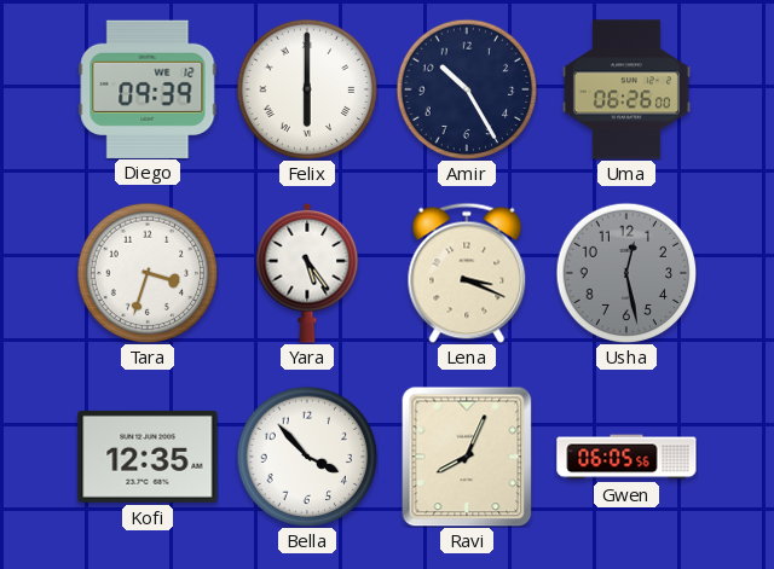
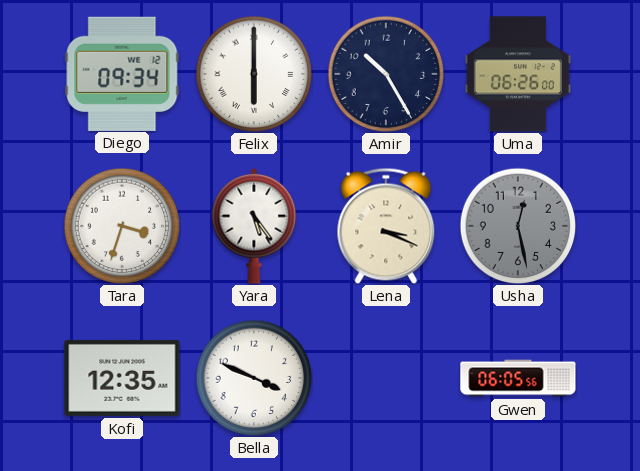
Diego: 09:39 -> 09:34
Bella: 3:53 -> 3:49
Ravi: 8:04 -> none
